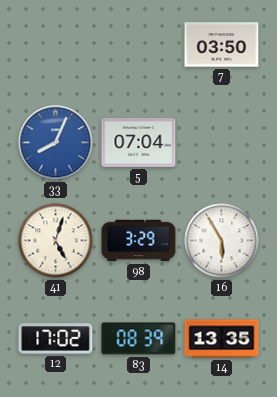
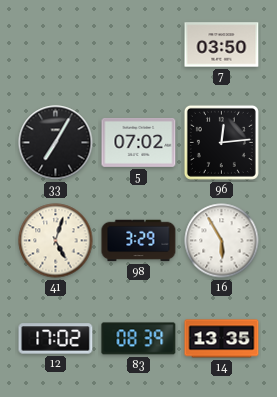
33: 8:04 -> 7:05
33 dial: blue -> black
5: 07:04 -> 07:02
96: none -> 12:14
